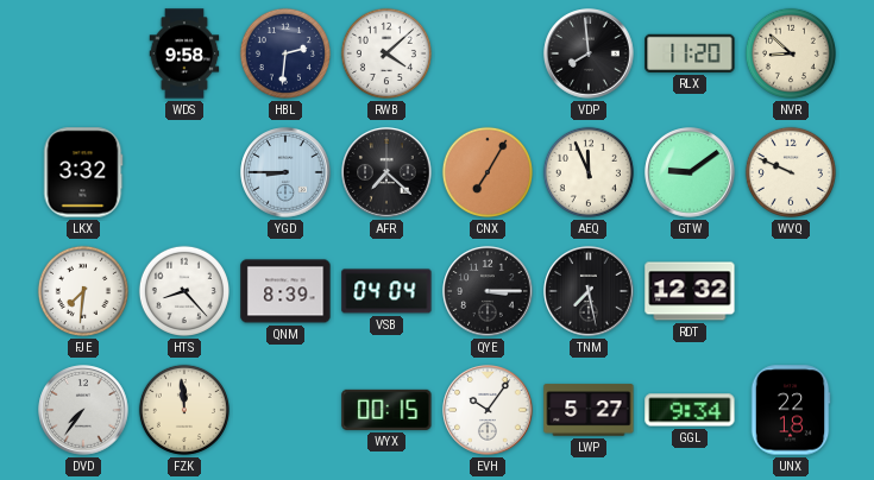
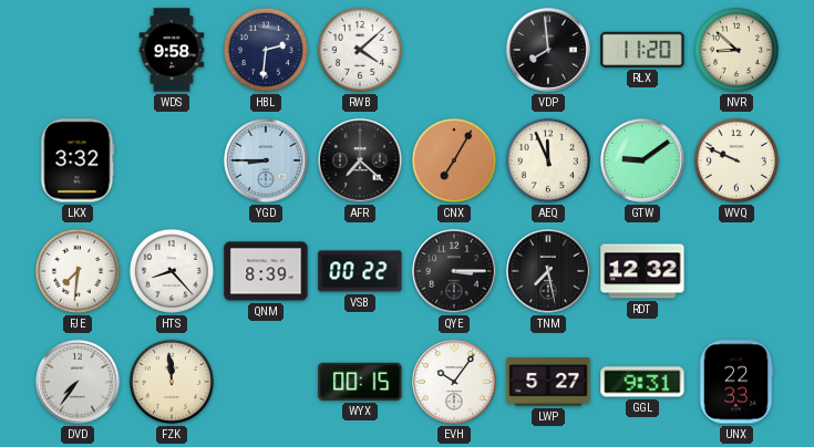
VSB: 04:04 -> 00:22
GGL: 9:34 -> 9:31
UNX: 22:18 -> 22:33
